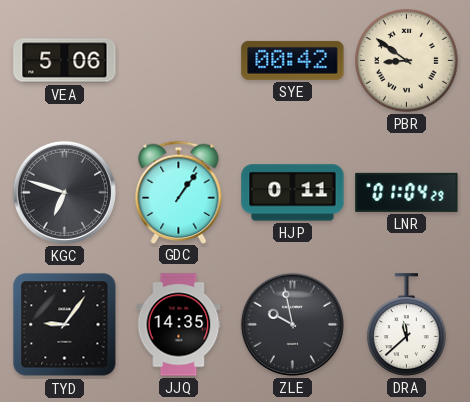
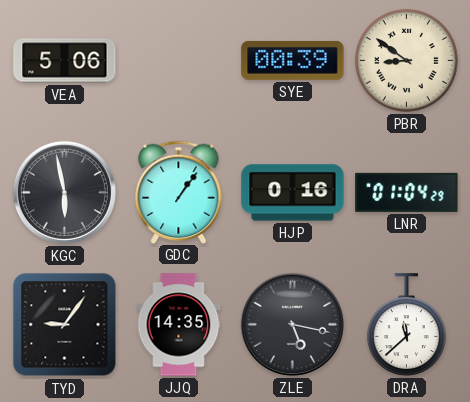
SYE: 00:42 -> 00:39
KGC: 6:48 -> 5:58
HJP: 0:11 -> 0:16
ZLE: 9:58 -> 5:17
